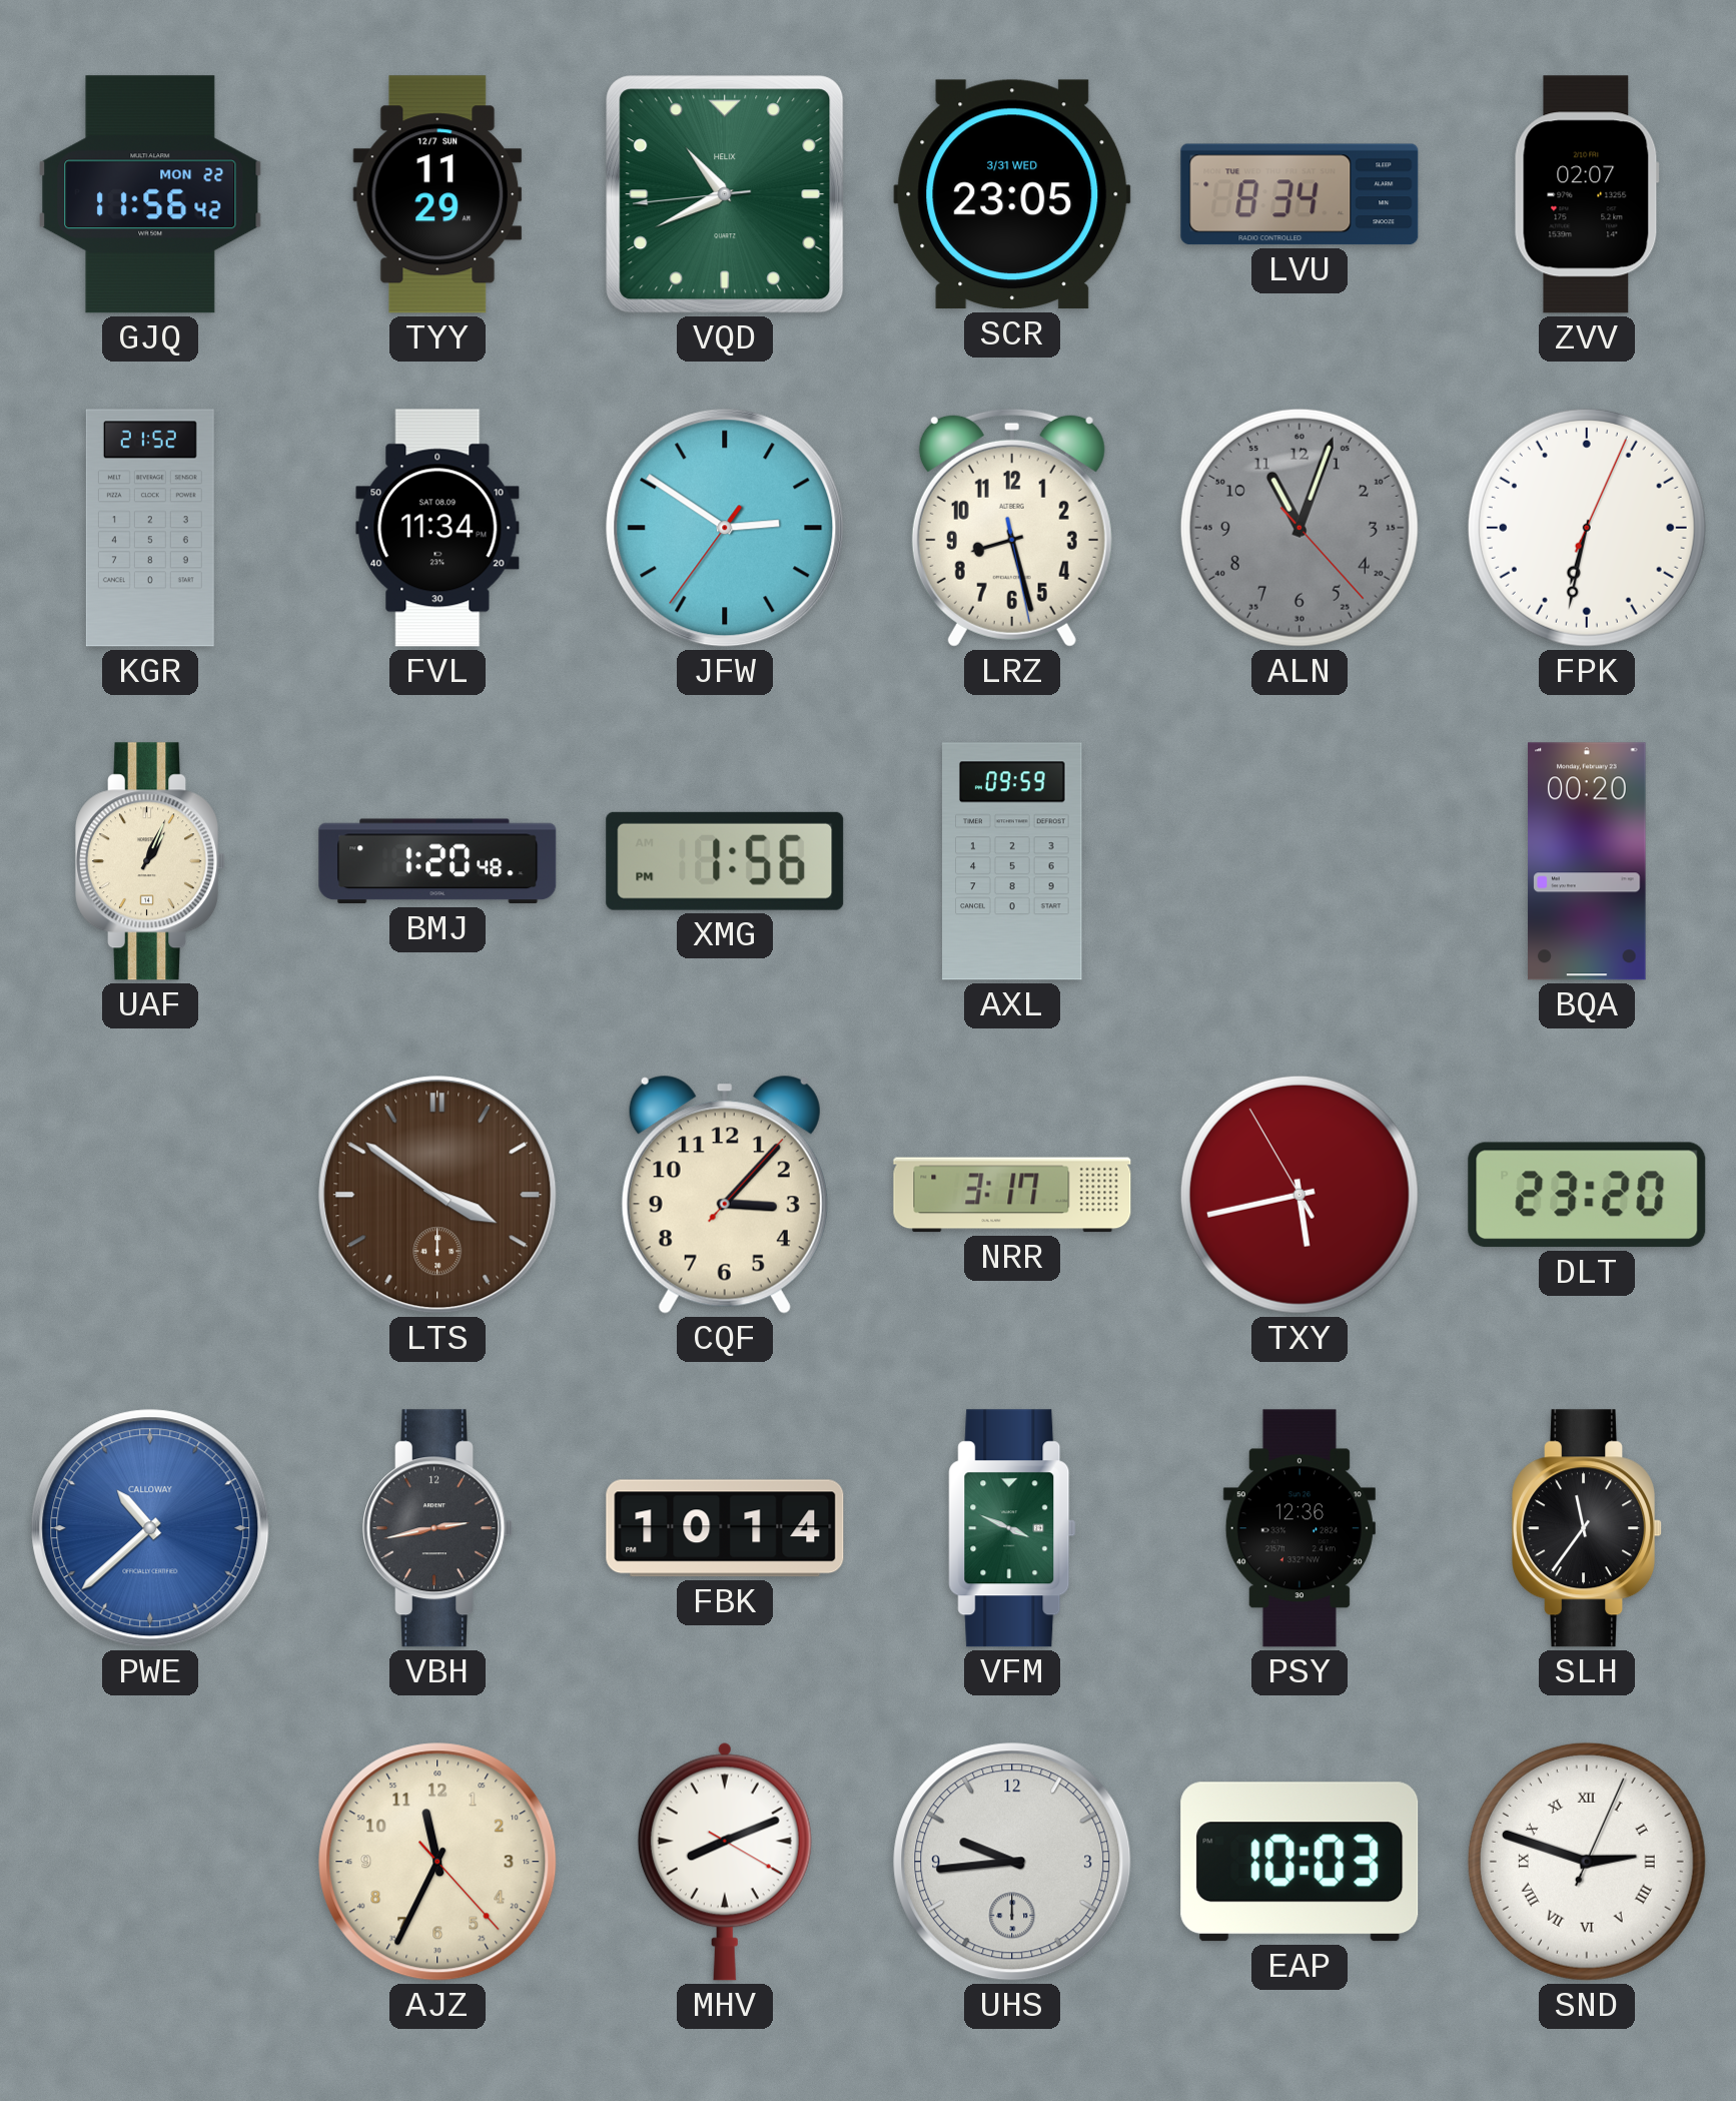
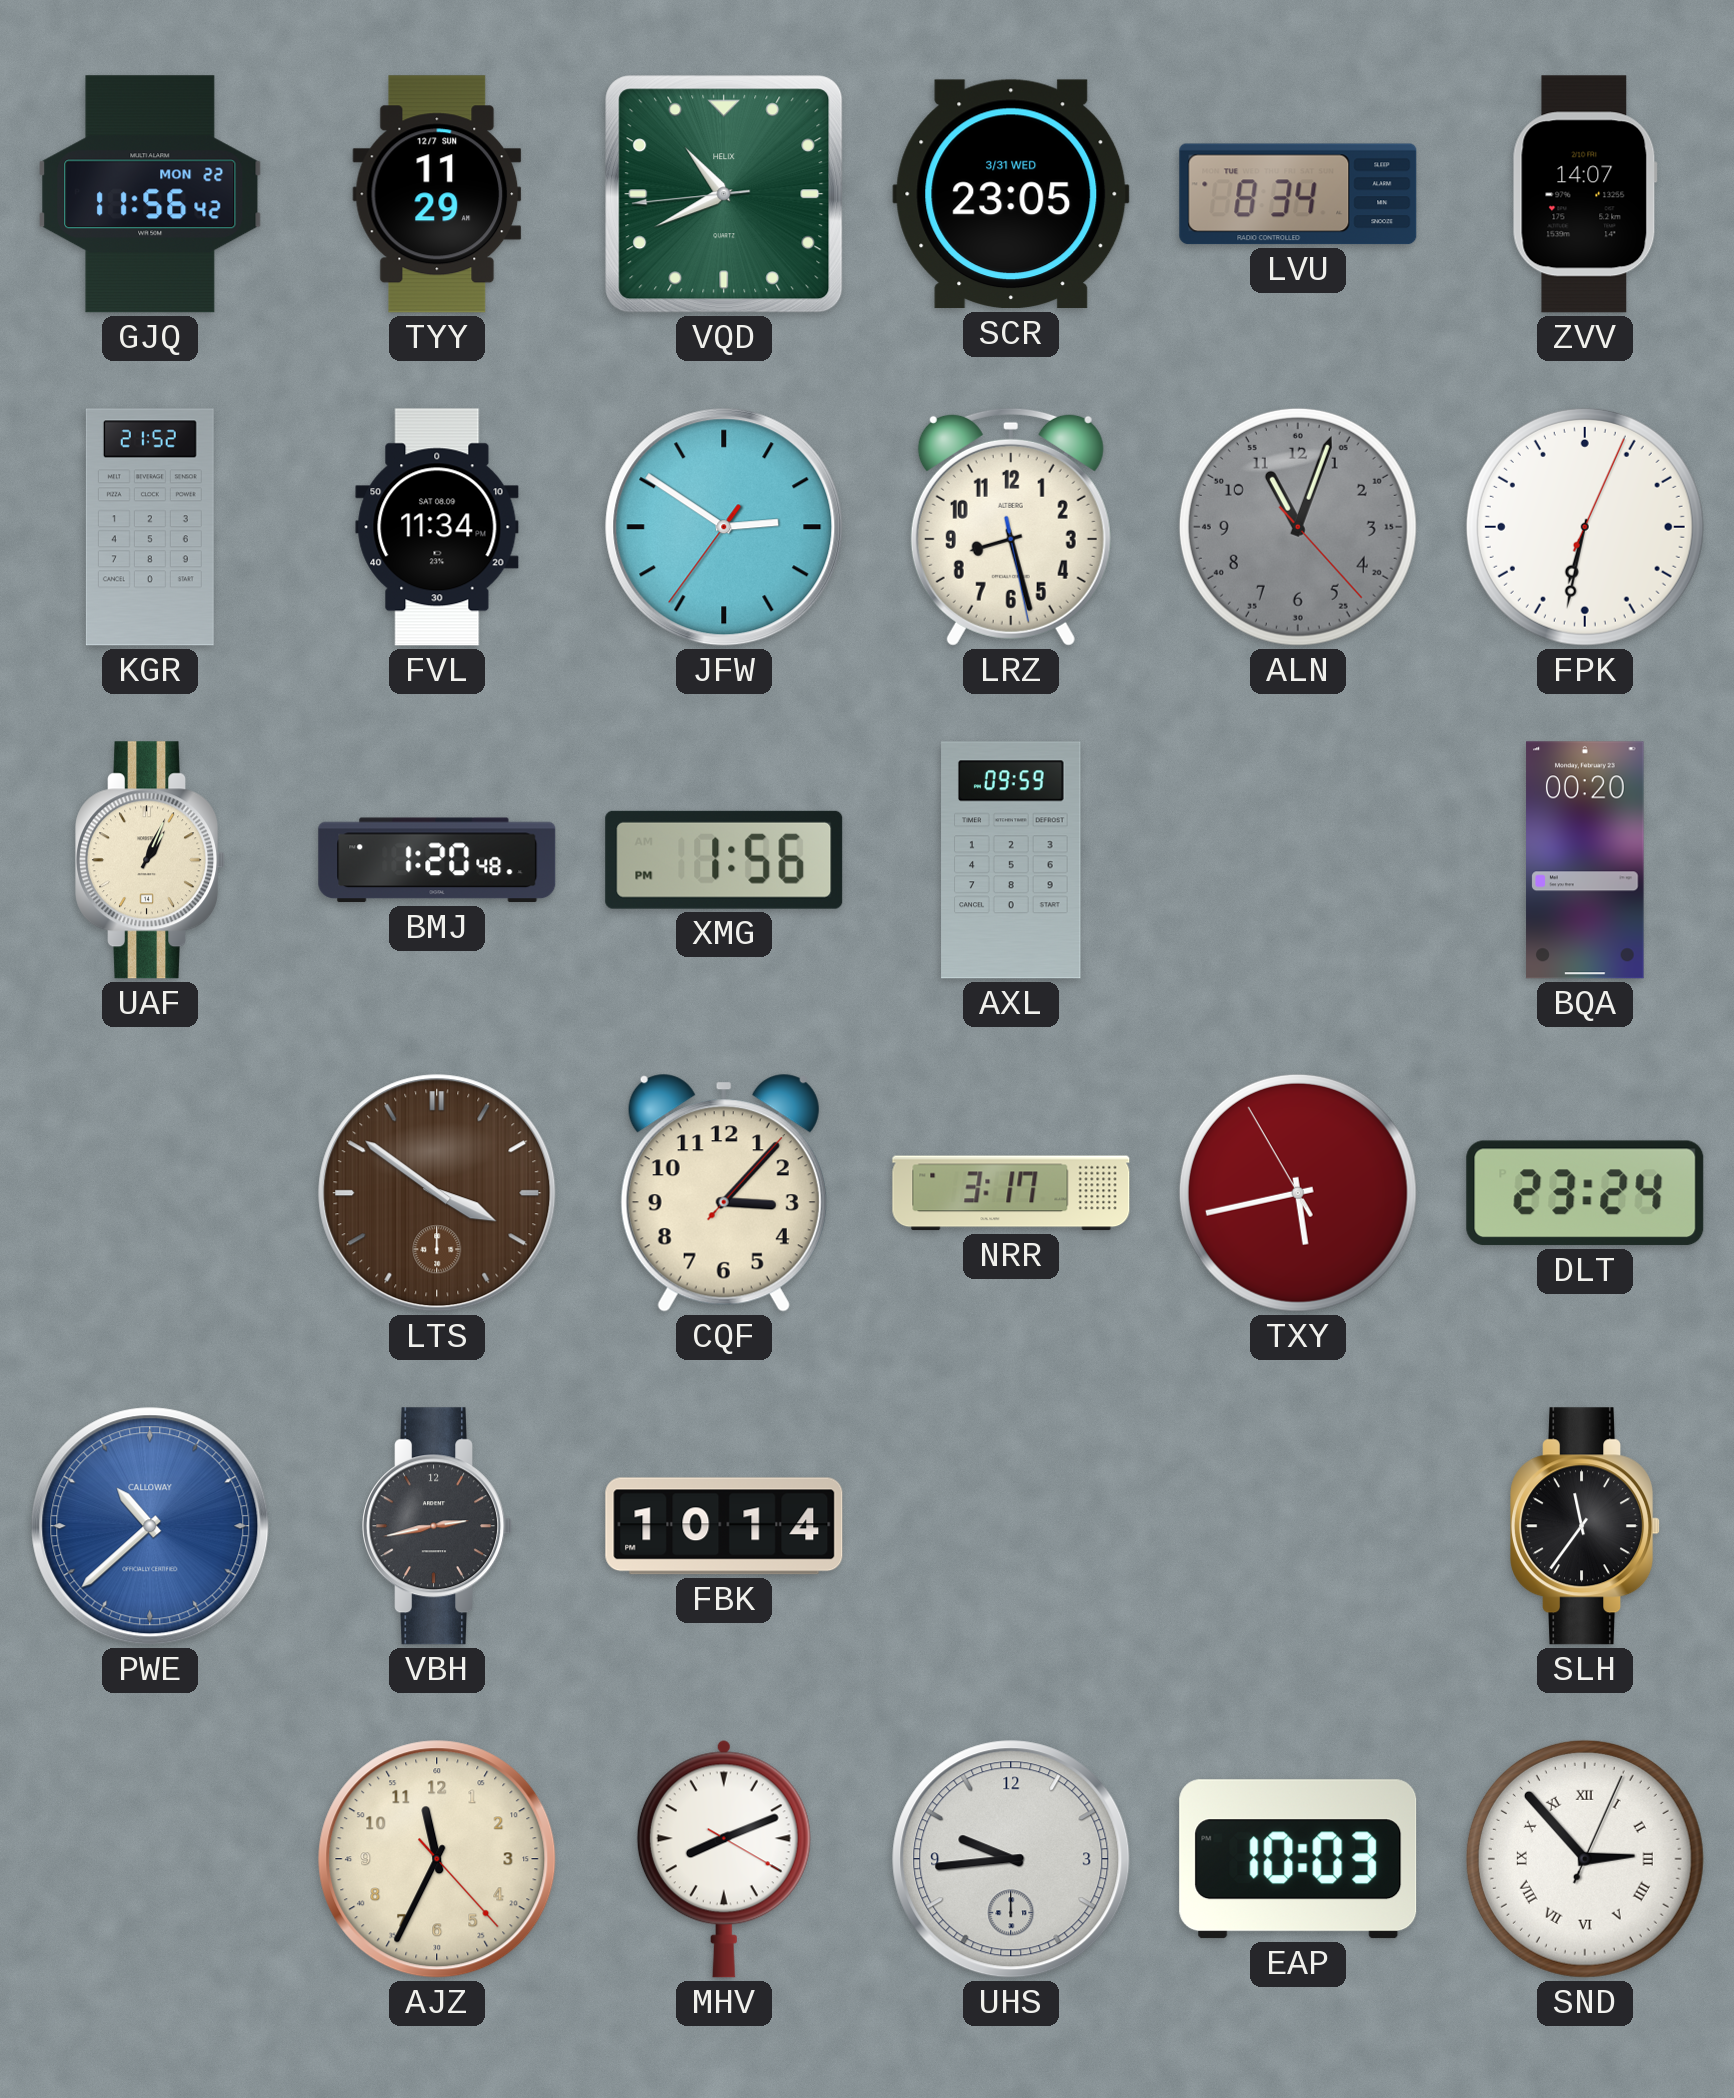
ZVV: 02:07 -> 14:07
DLT: 23:20 -> 23:24
VFM: 3:49 -> none
PSY: 12:36 -> none
SND: 2:48 -> 2:53
